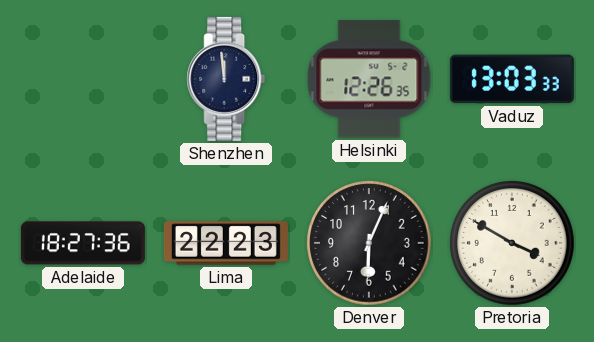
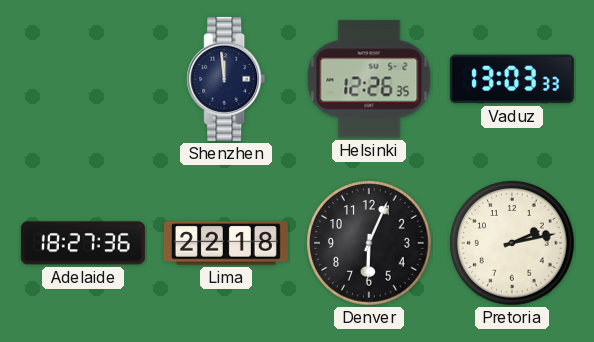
Lima: 22:23 -> 22:18
Pretoria: 3:50 -> 2:13
